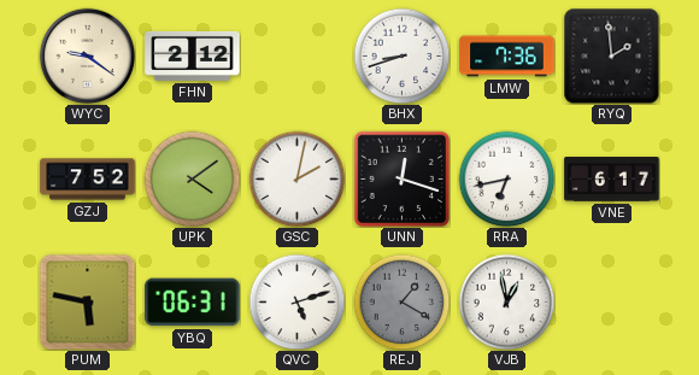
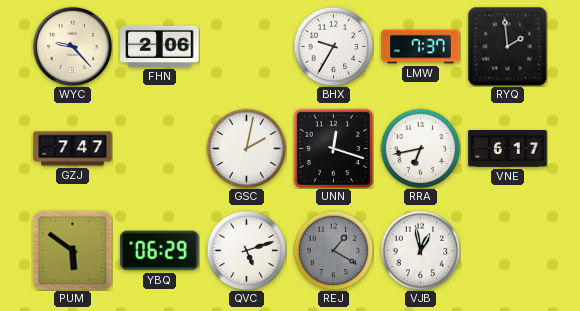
WYC: 9:21 -> 9:23
FHN: 2:12 -> 2:06
BHX: 8:42 -> 9:35
LMW: 7:36 -> 7:37
GZJ: 7:52 -> 7:47
UPK: 4:09 -> none
PUM: 5:47 -> 5:51
YBQ: 06:31 -> 06:29
